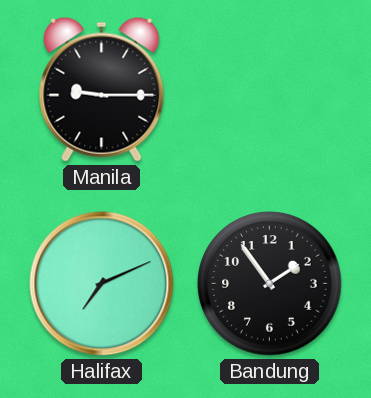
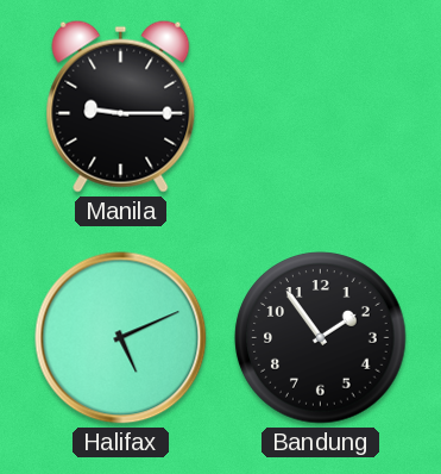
Halifax: 7:11 -> 5:11
